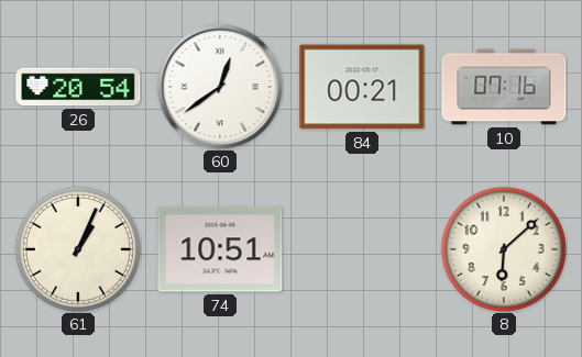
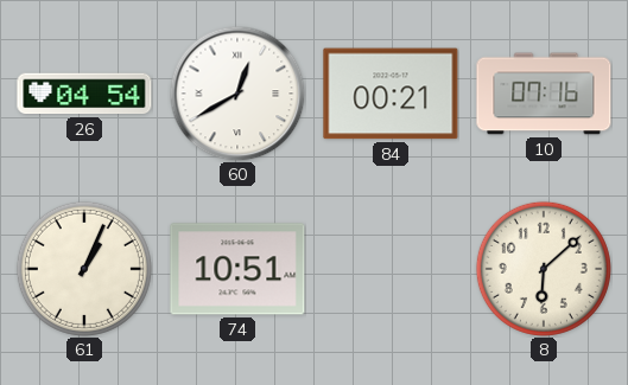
26: 20:54 -> 04:54
60: 12:39 -> 12:40
